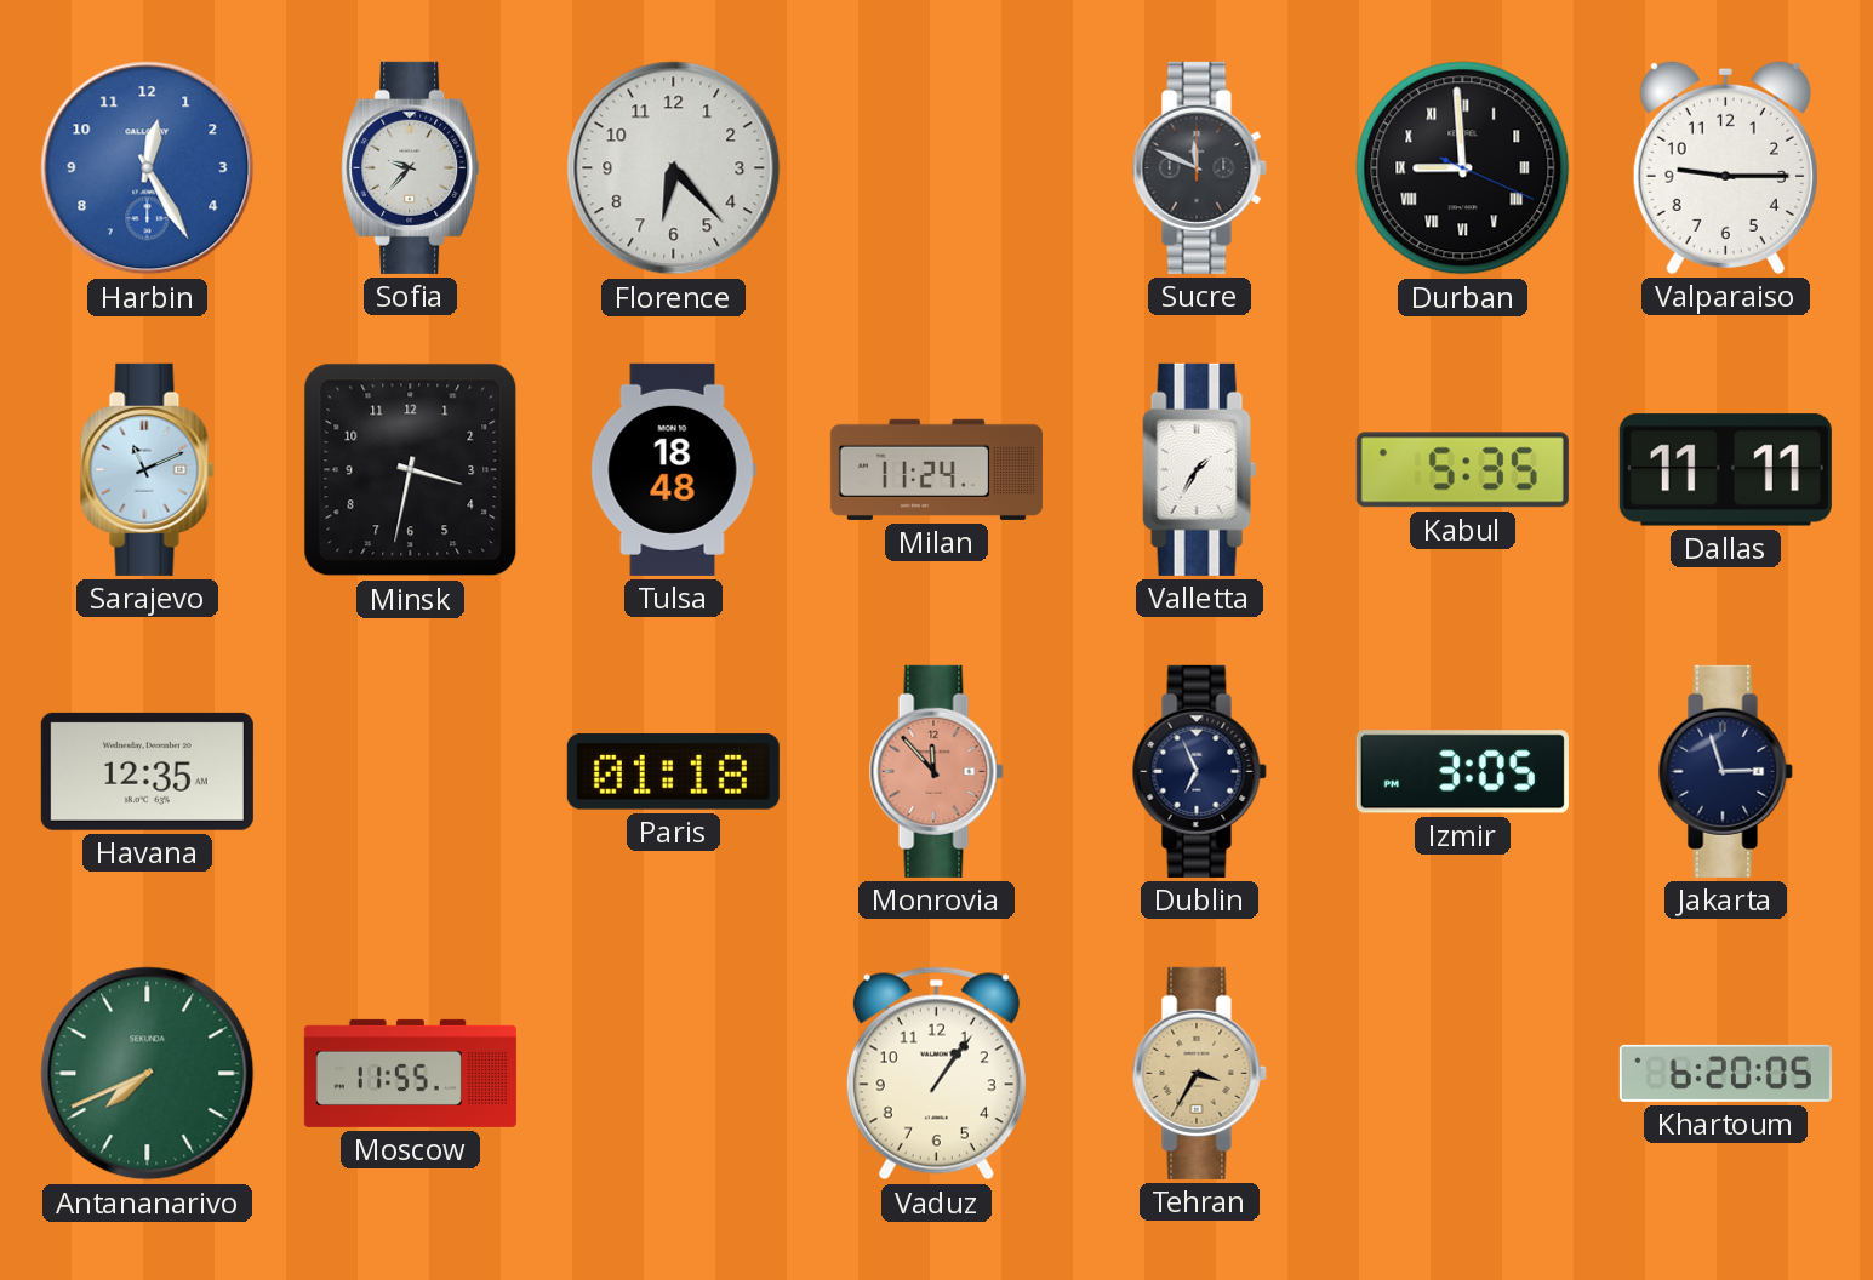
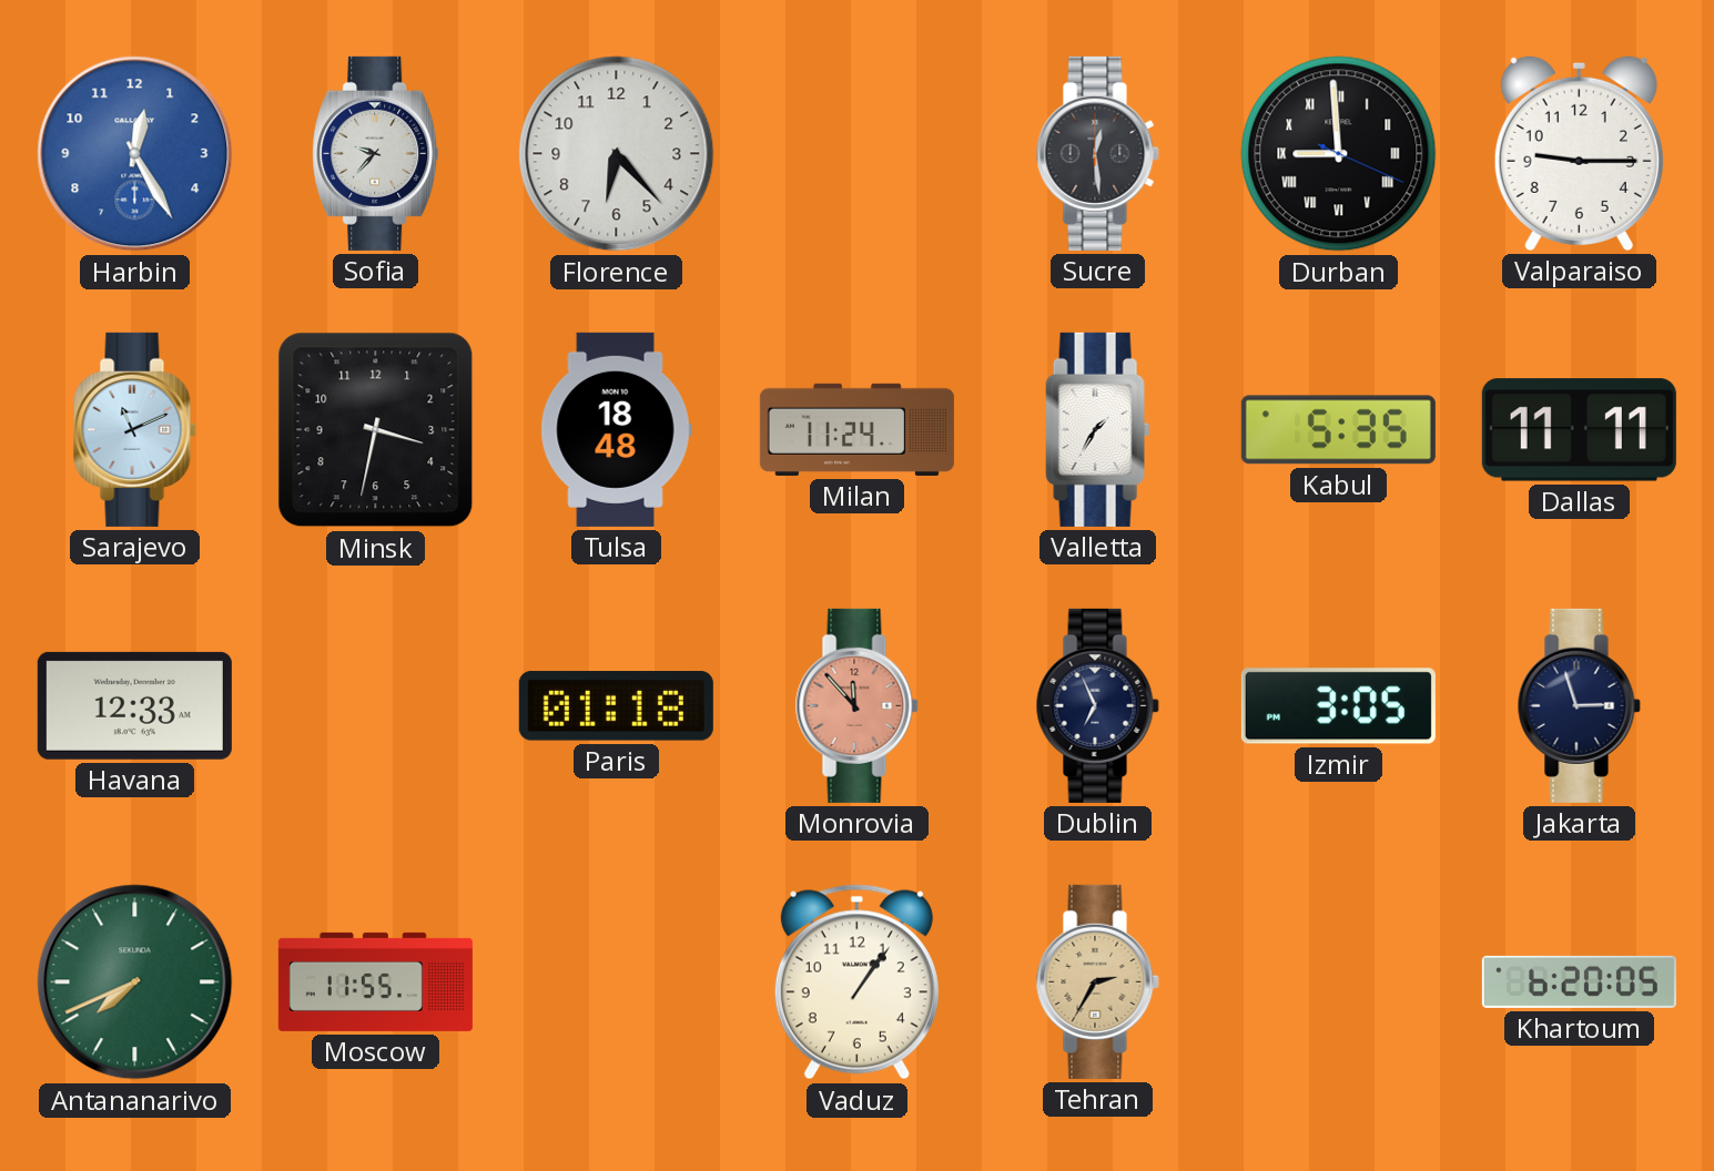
Sucre: 11:49 -> 12:29
Havana: 12:35 -> 12:33
Tehran: 3:35 -> 2:35
